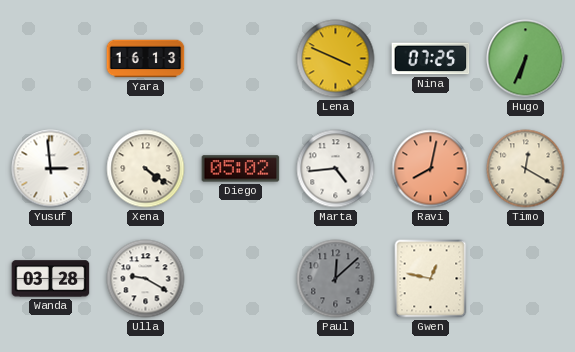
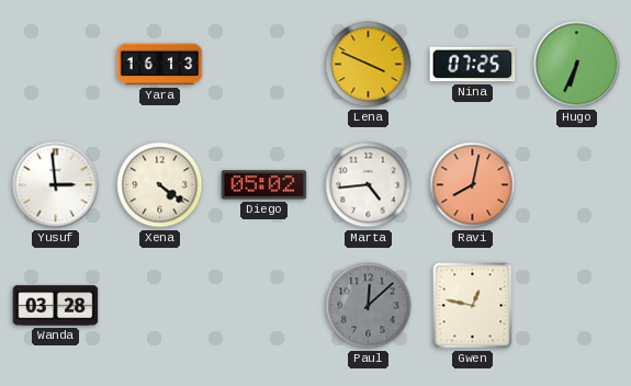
Timo: 12:20 -> none
Ulla: 9:20 -> none
